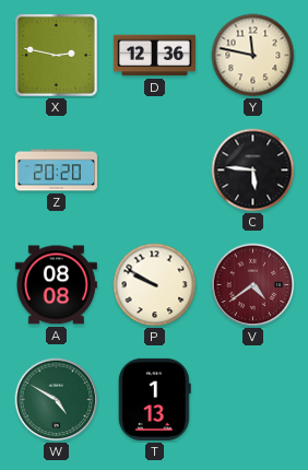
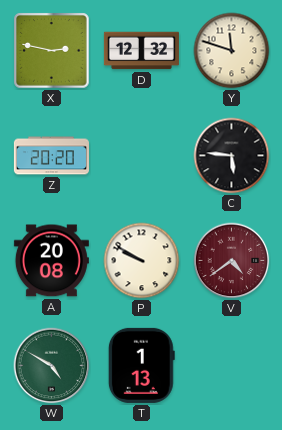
D: 12:36 -> 12:32
Y: 11:47 -> 11:48
A: 08:08 -> 20:08
